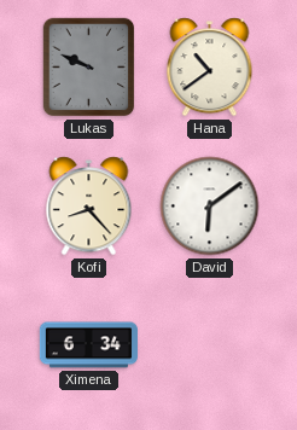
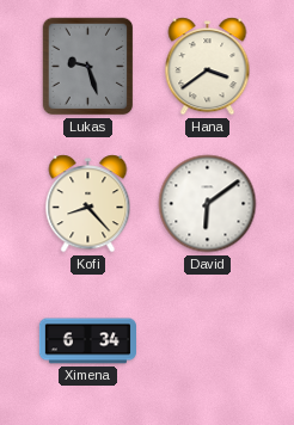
Lukas: 9:49 -> 9:27
Hana: 10:39 -> 3:39
